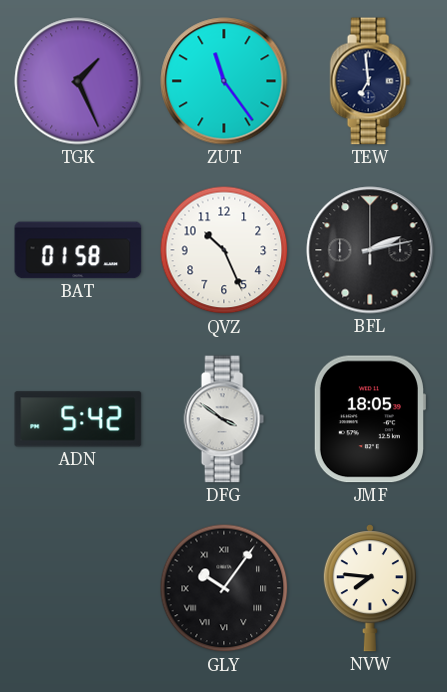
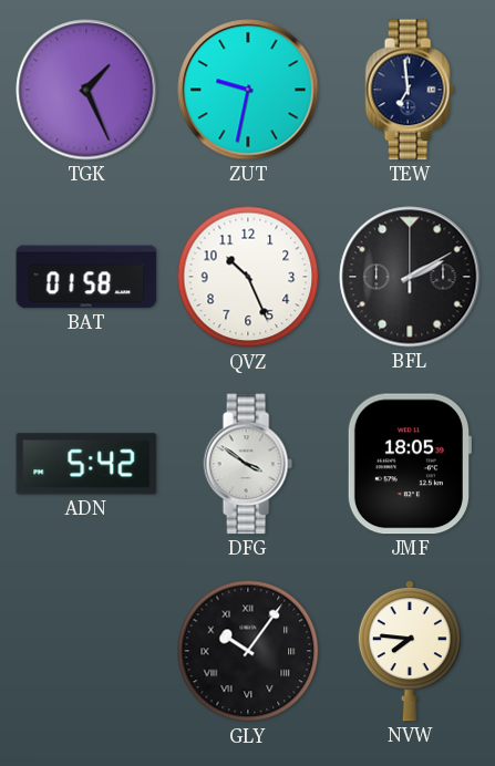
ZUT: 11:24 -> 9:32
BFL: 2:13 -> 2:10
